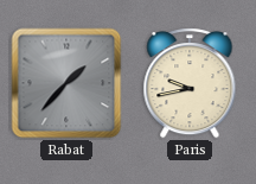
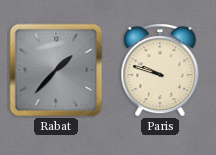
Paris: 9:43 -> 9:48
